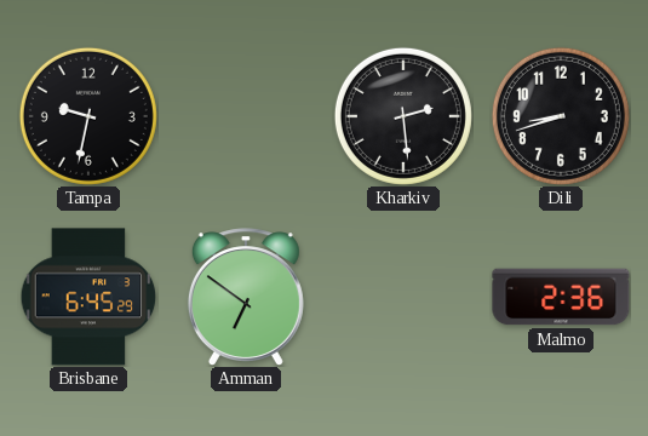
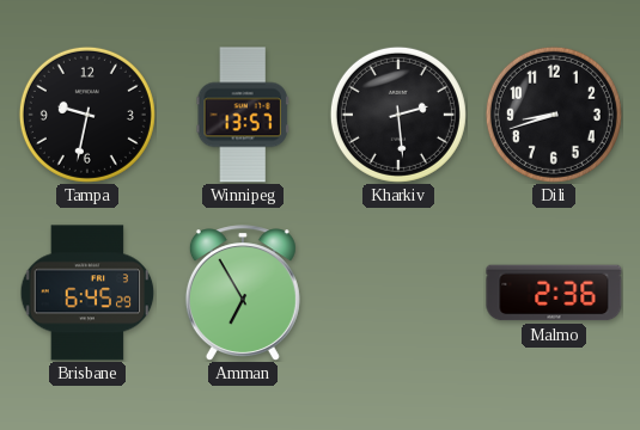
Winnipeg: none -> 13:57
Amman: 6:51 -> 6:55
